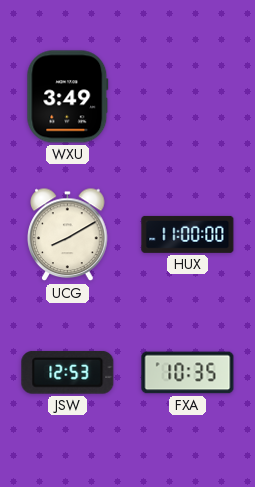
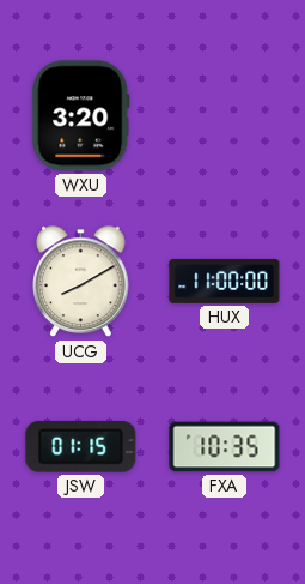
WXU: 3:49 -> 3:20
JSW: 12:53 -> 01:15
